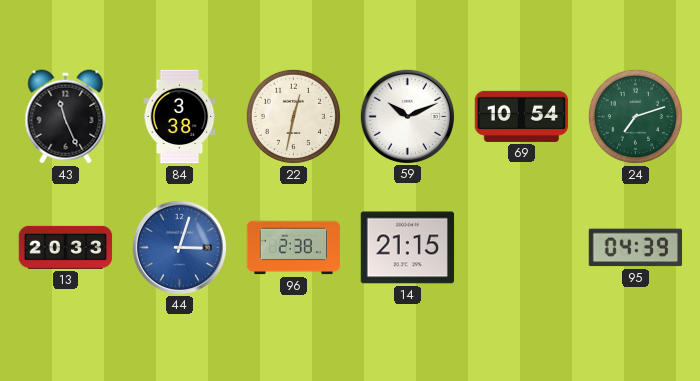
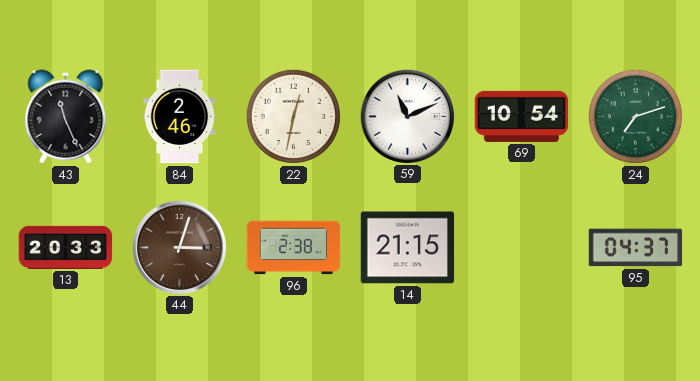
84: 3:38 -> 2:46
59: 10:11 -> 11:11
44 dial: blue -> brown
95: 04:39 -> 04:37
